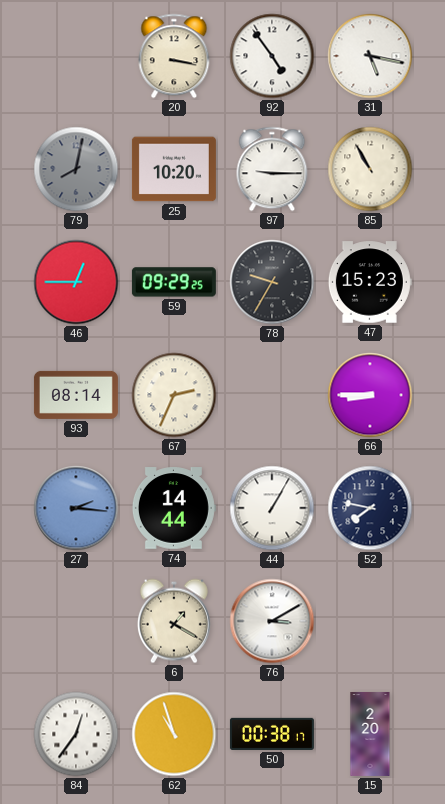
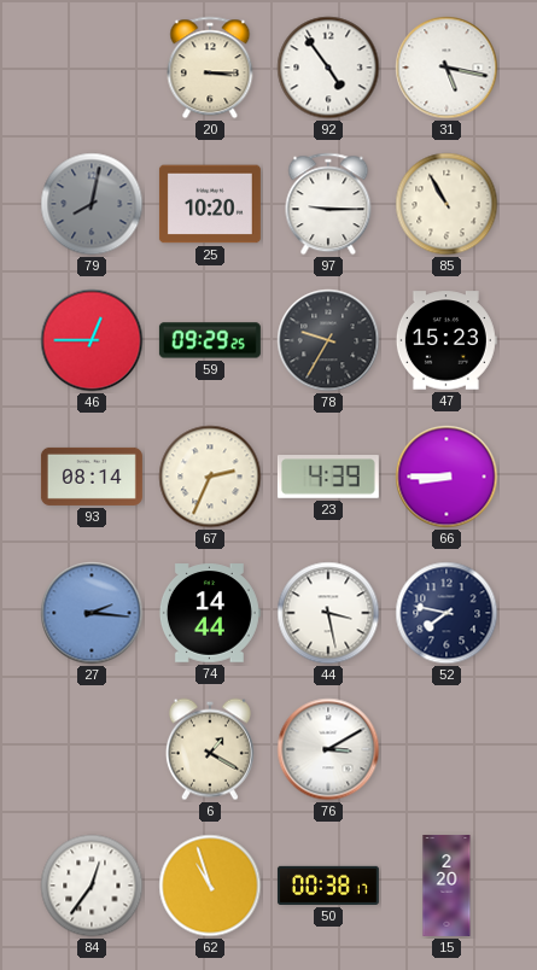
20: 3:17 -> 3:15
23: none -> 4:39
44: 1:05 -> 3:28
